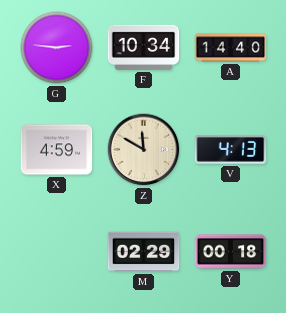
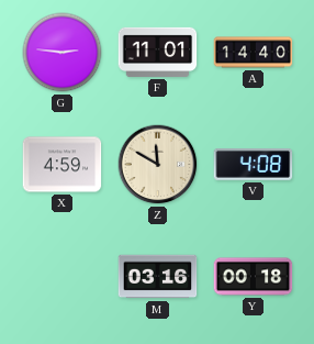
F: 10:34 -> 11:01
V: 4:13 -> 4:08
M: 02:29 -> 03:16
